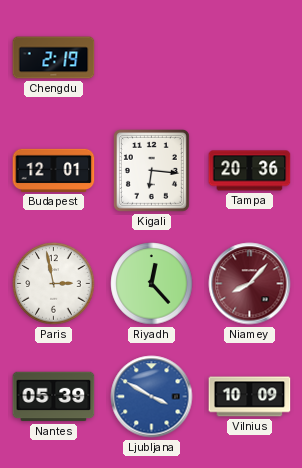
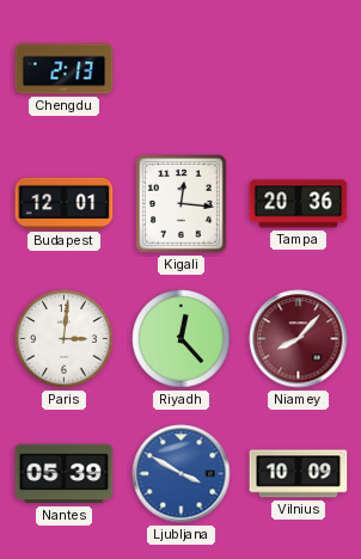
Chengdu: 2:19 -> 2:13
Kigali: 6:16 -> 12:16
Paris: 2:58 -> 3:01
